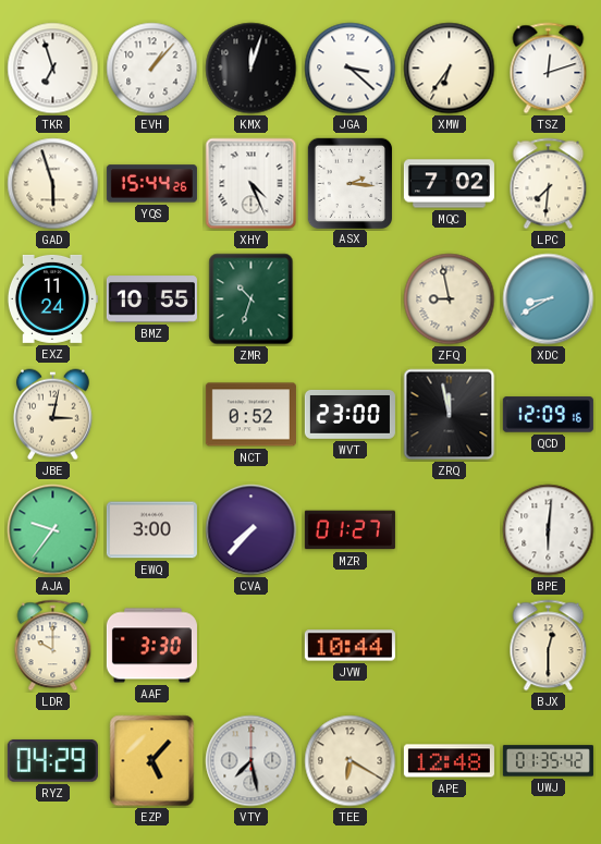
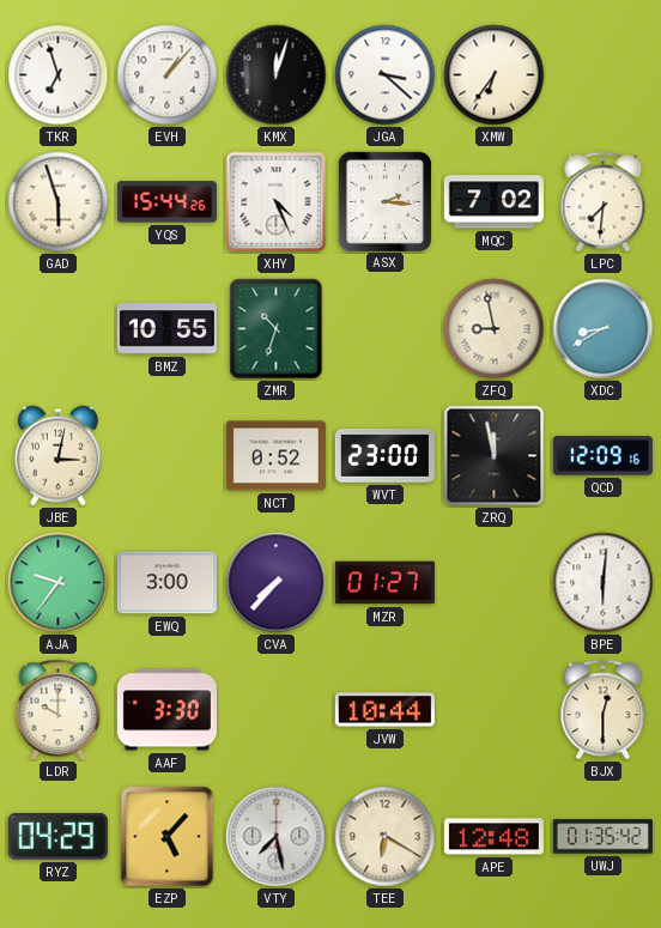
TSZ: 12:12 -> none
EXZ: 11:24 -> none
